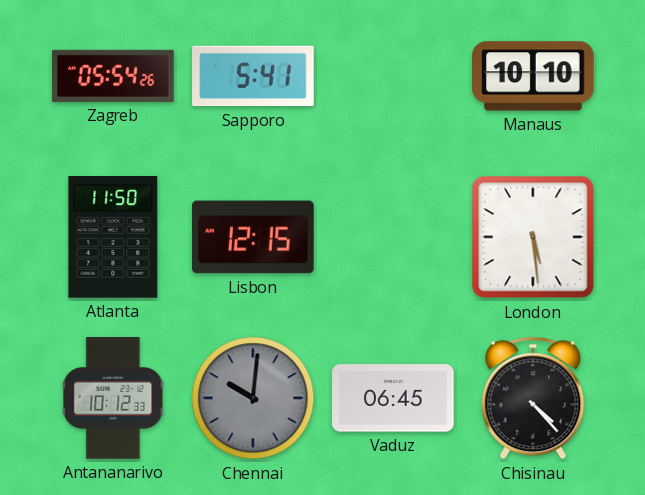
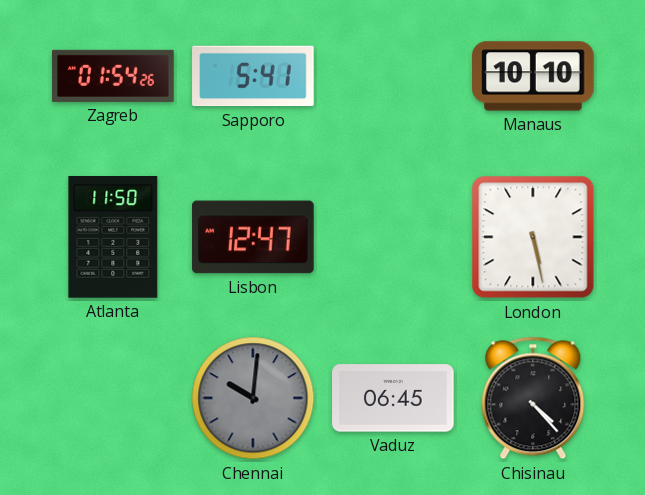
Zagreb: 05:54 -> 01:54
Lisbon: 12:15 -> 12:47
London: 5:29 -> 5:28
Antananarivo: 10:12 -> none
